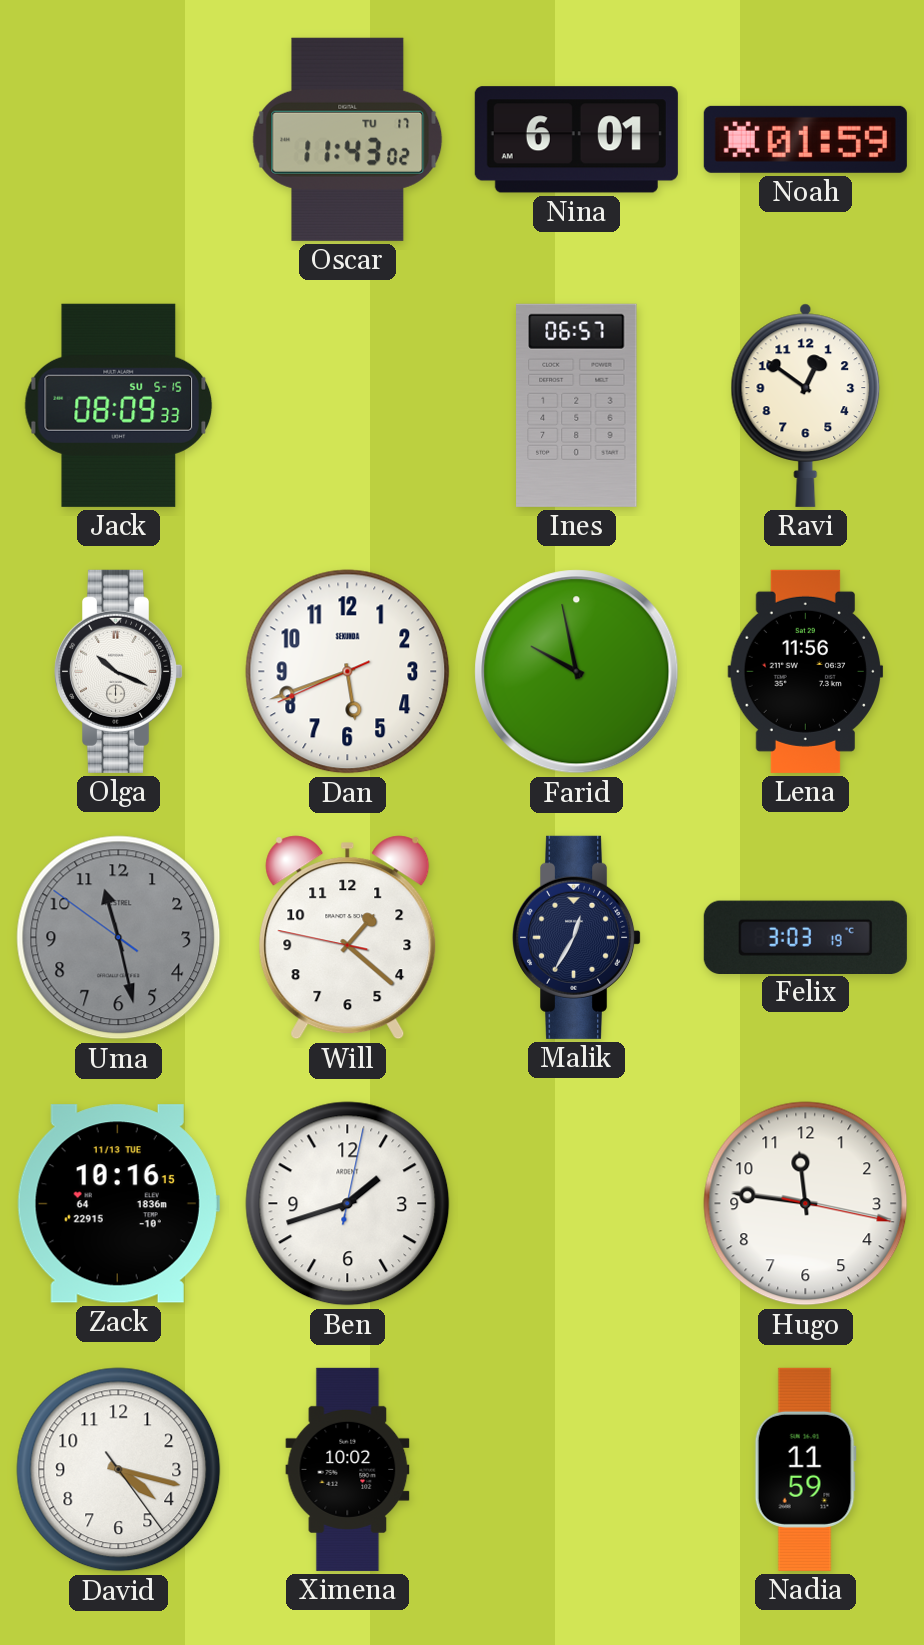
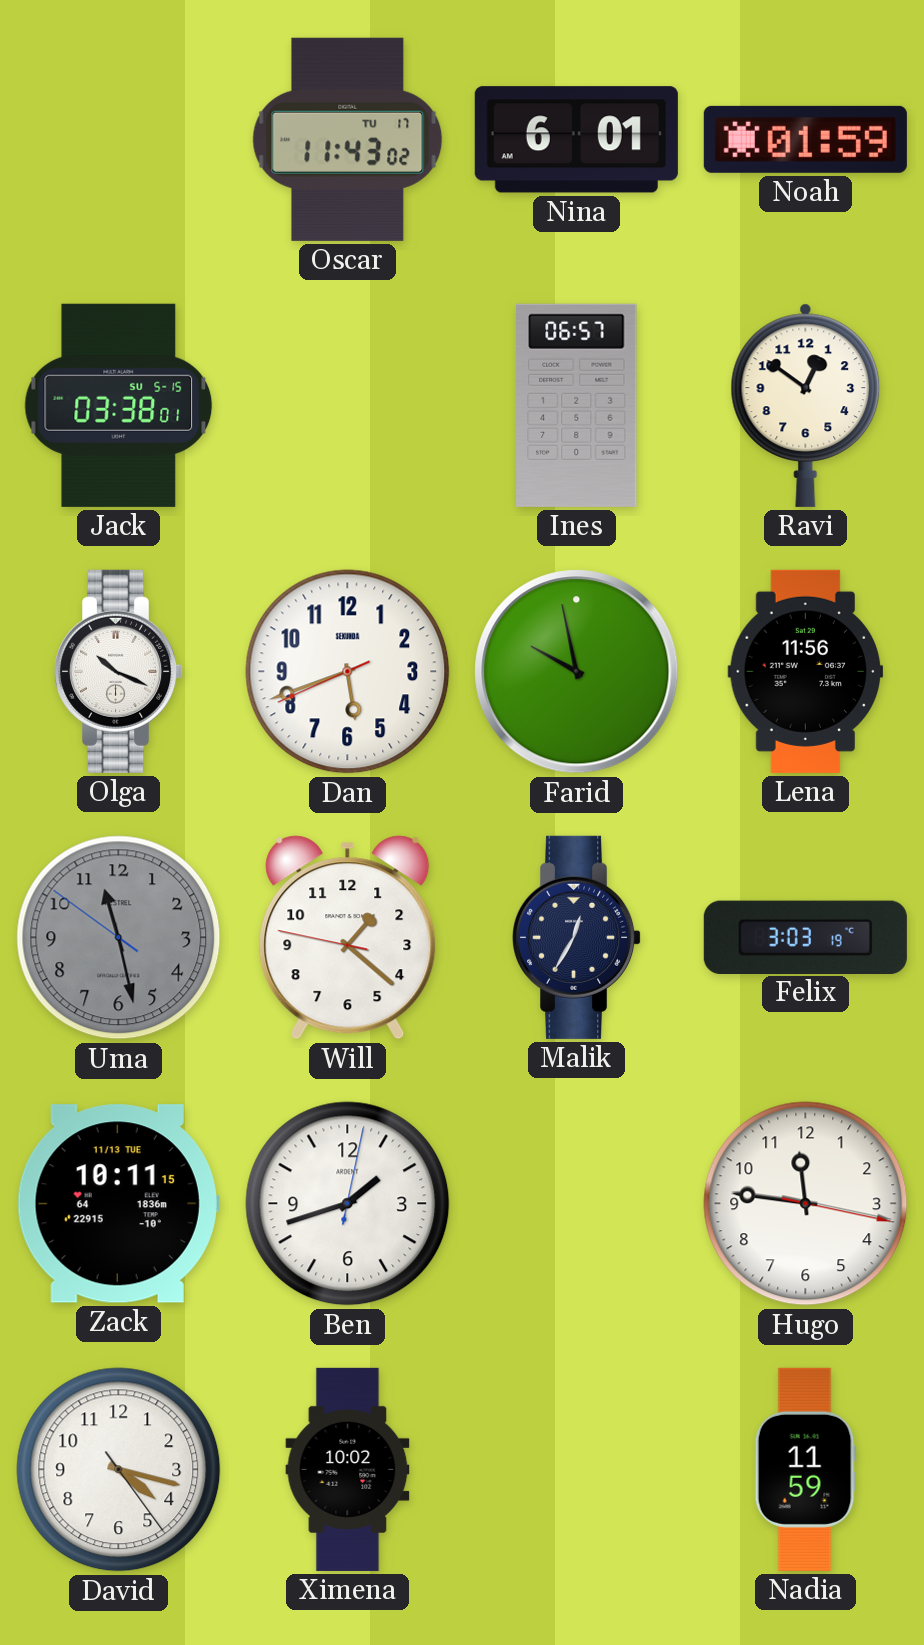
Jack: 08:09 -> 03:38
Zack: 10:16 -> 10:11
